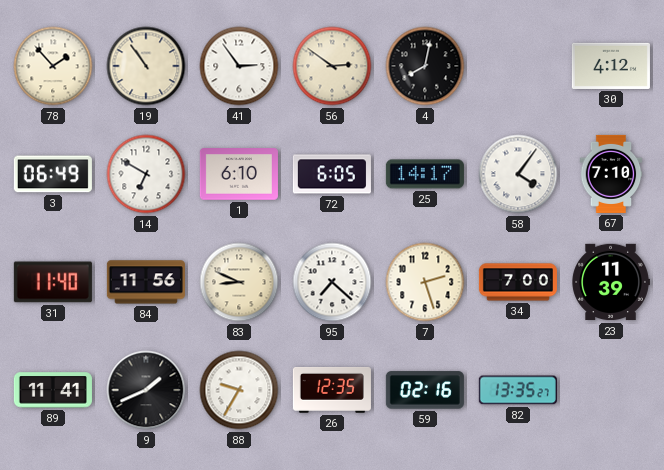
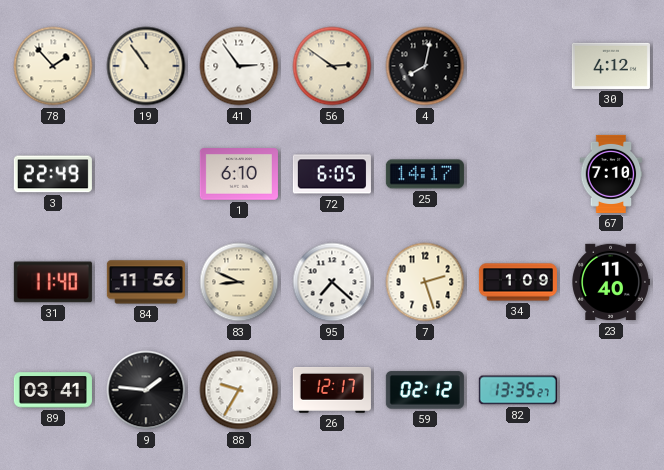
3: 06:49 -> 22:49
14: 6:50 -> none
58: 4:06 -> none
34: 7:00 -> 1:09
23: 11:39 -> 11:40
89: 11:41 -> 03:41
9: 1:41 -> 1:46
26: 12:35 -> 12:17
59: 02:16 -> 02:12
